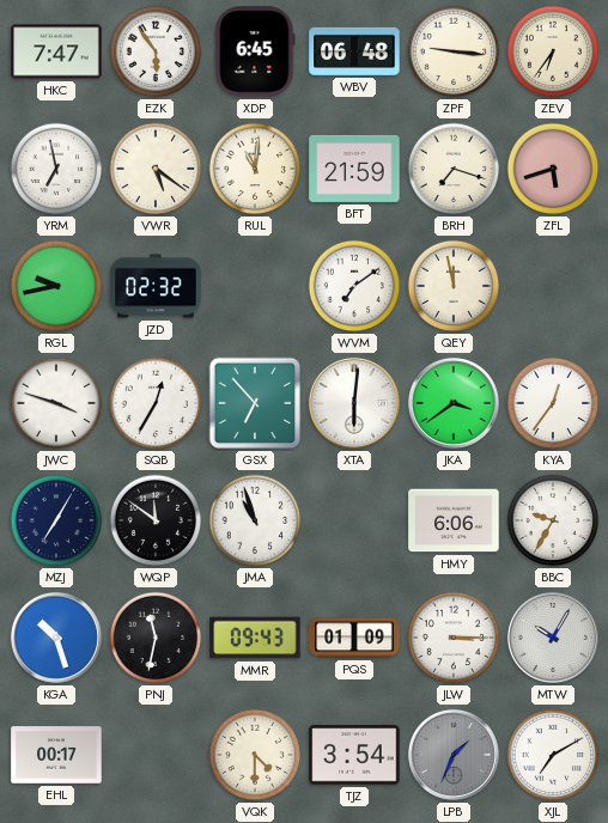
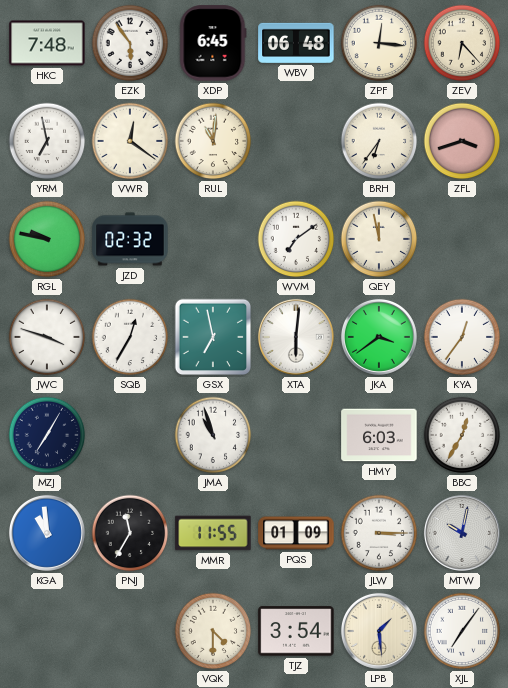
HKC: 7:47 -> 7:48
ZPF: 9:16 -> 12:16
ZEV: 6:36 -> 6:23
VWR: 5:21 -> 12:21
BFT: 21:59 -> none
BRH: 7:18 -> 6:36
ZFL: 5:42 -> 3:42
RGL: 9:43 -> 9:47
GSX: 6:53 -> 6:58
WQP: 11:51 -> none
HMY: 6:06 -> 6:03
BBC: 9:35 -> 12:35
KGA: 10:27 -> 10:59
PNJ: 11:32 -> 11:35
MMR: 09:43 -> 11:55
MTW: 10:05 -> 10:02
EHL: 00:17 -> none
LPB: 1:34 -> 1:29
LPB dial: grey -> cream
XJL: 7:10 -> 7:06
